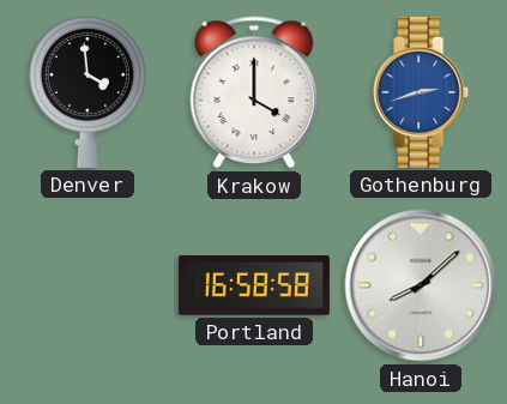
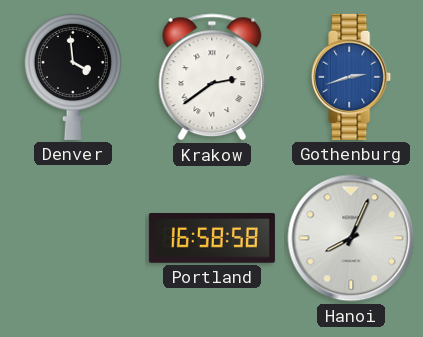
Krakow: 4:00 -> 2:39
Hanoi: 8:08 -> 8:04
